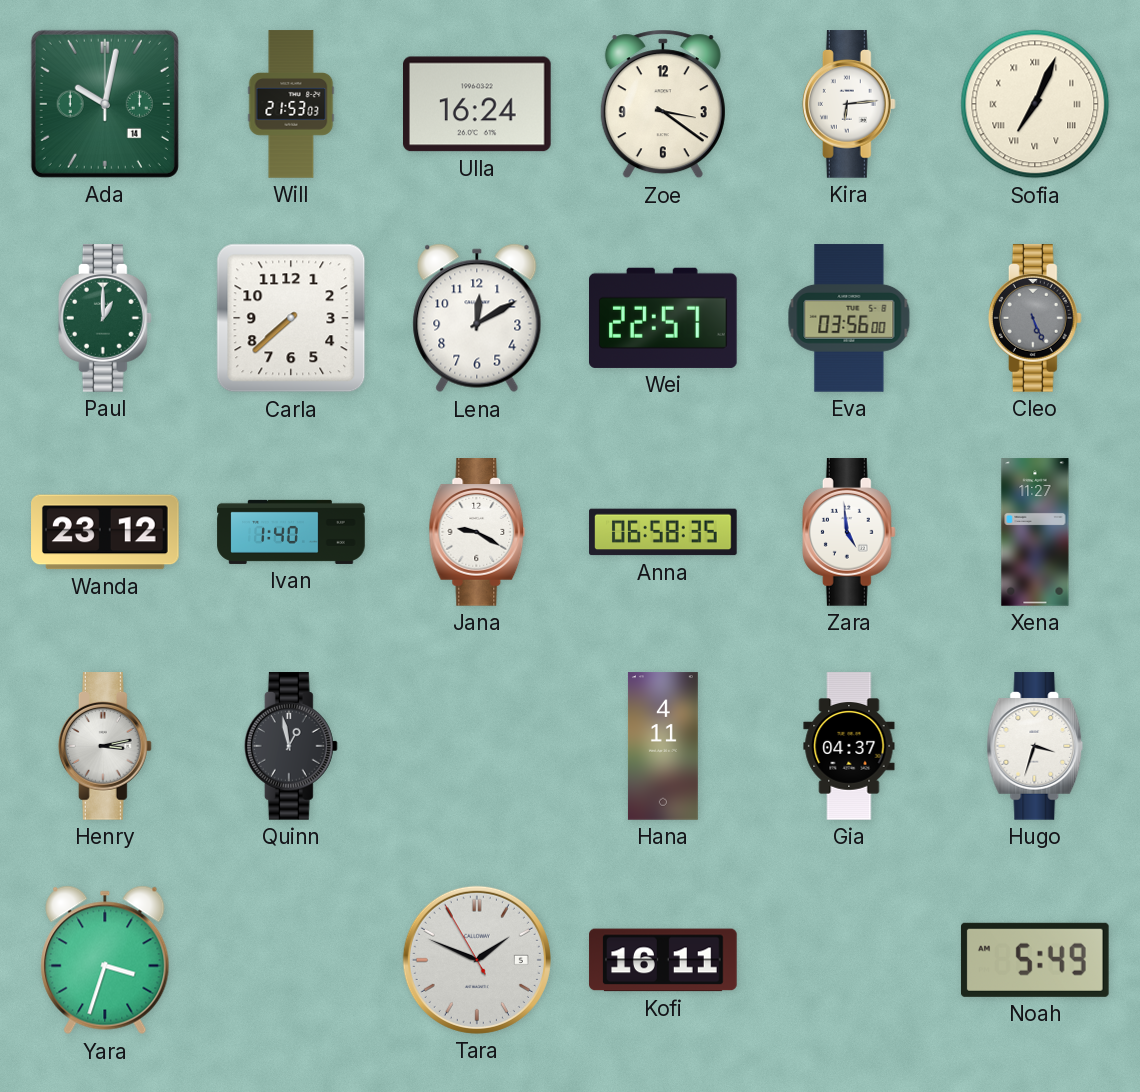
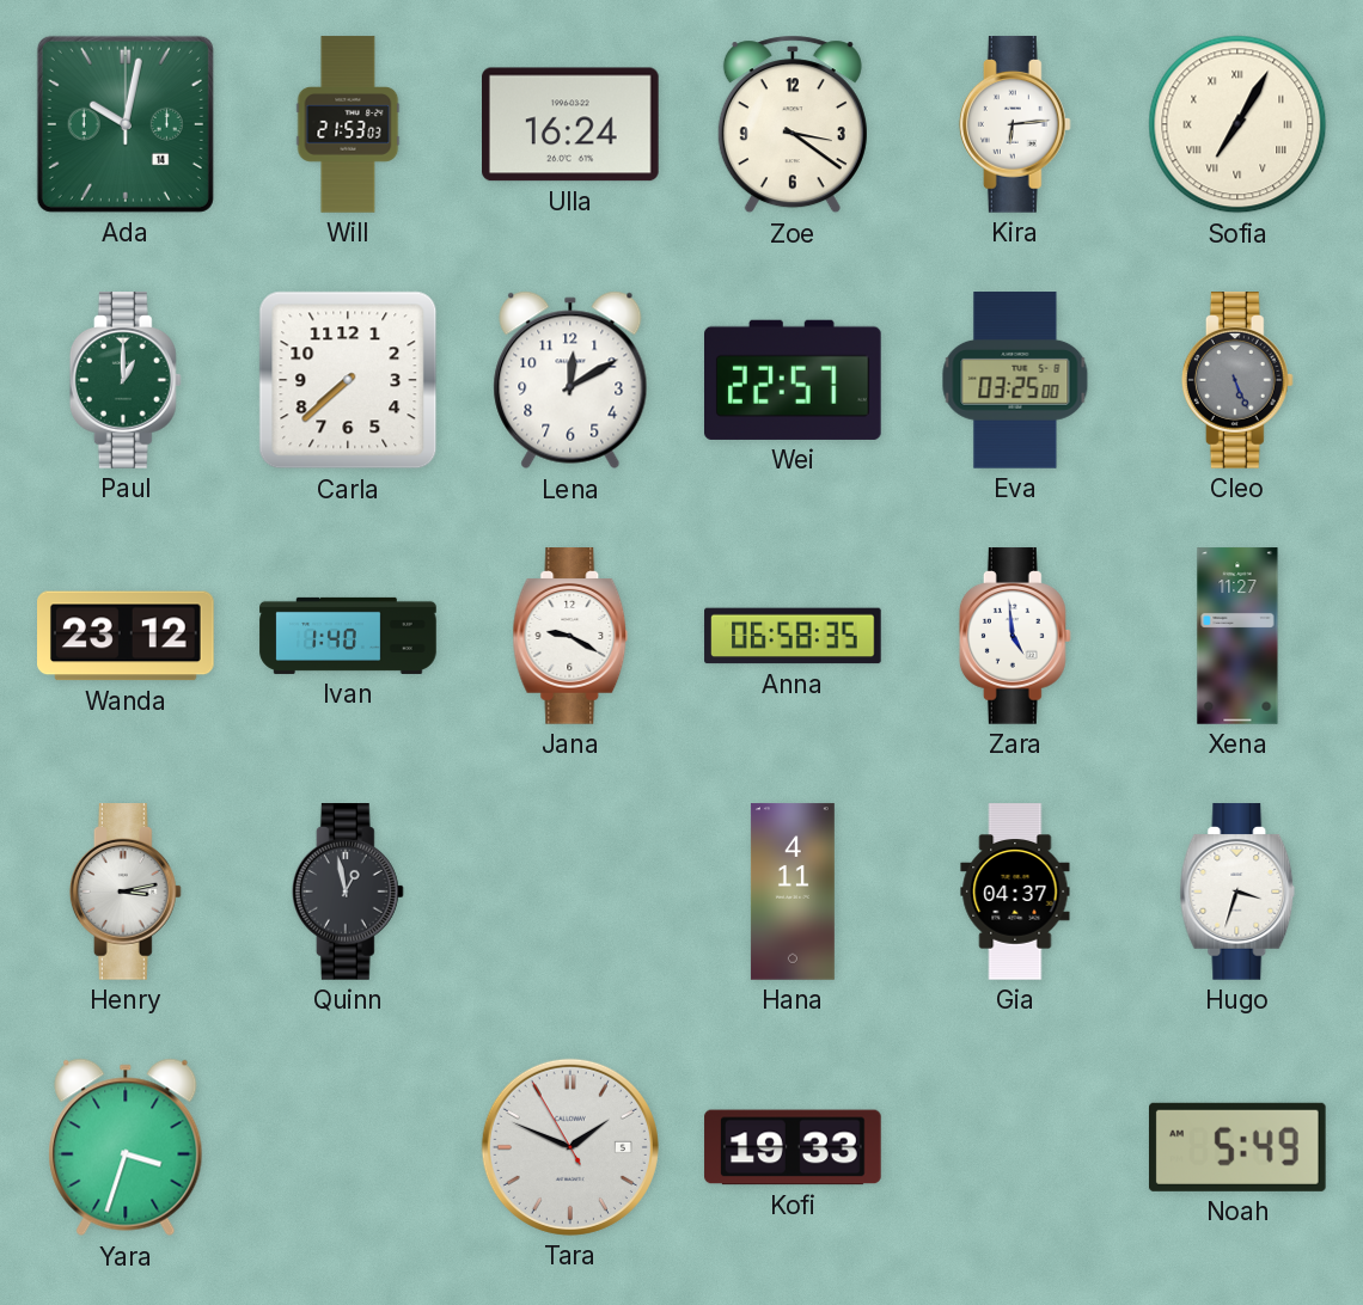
Sofia: 7:04 -> 7:05
Eva: 03:56 -> 03:25
Kofi: 16:11 -> 19:33
